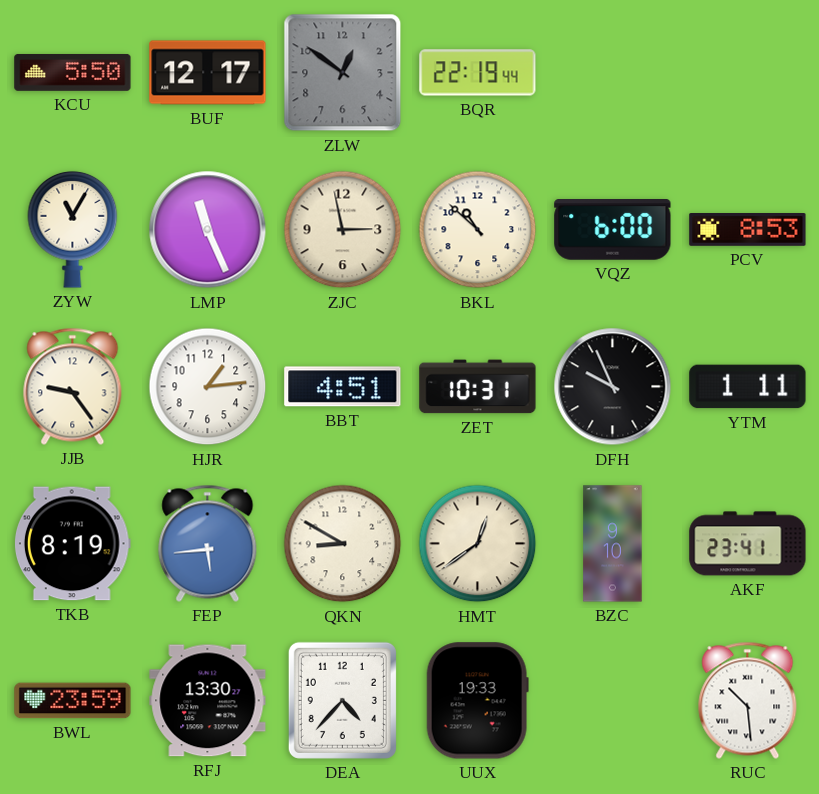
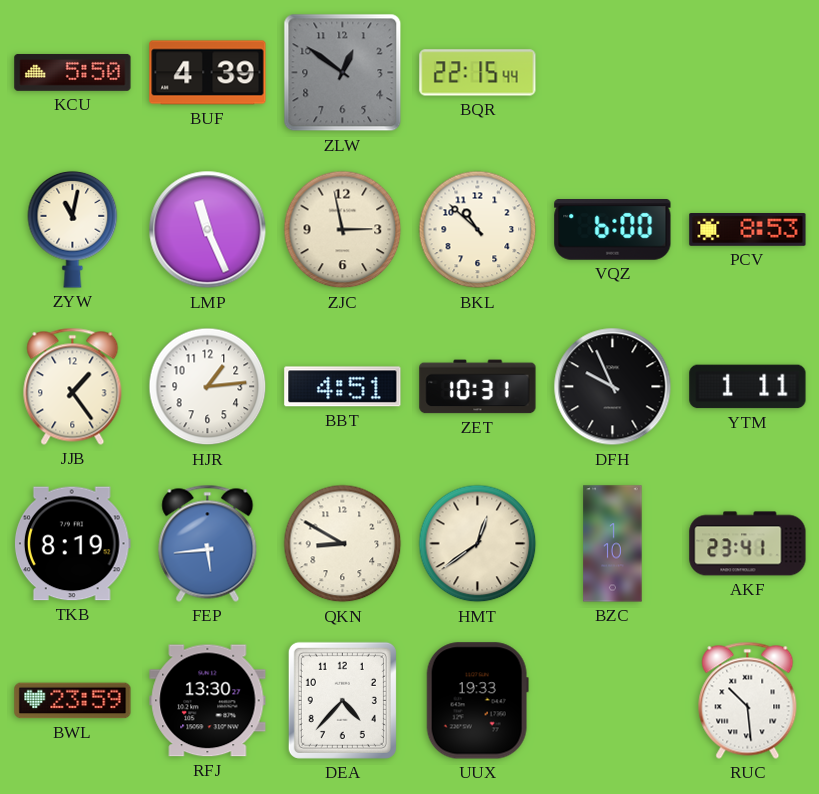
BUF: 12:17 -> 4:39
BQR: 22:19 -> 22:15
ZYW: 11:05 -> 11:02
JJB: 9:24 -> 1:24
BZC: 9:10 -> 1:10
